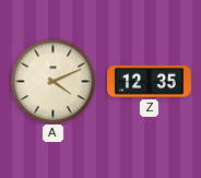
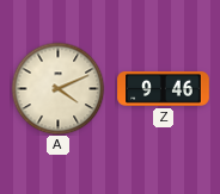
Z: 12:35 -> 9:46
